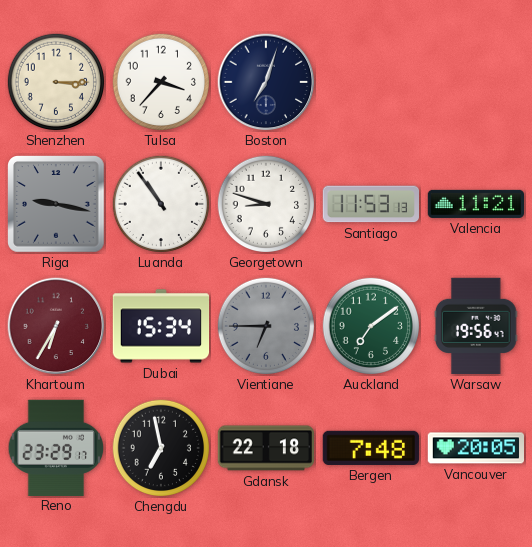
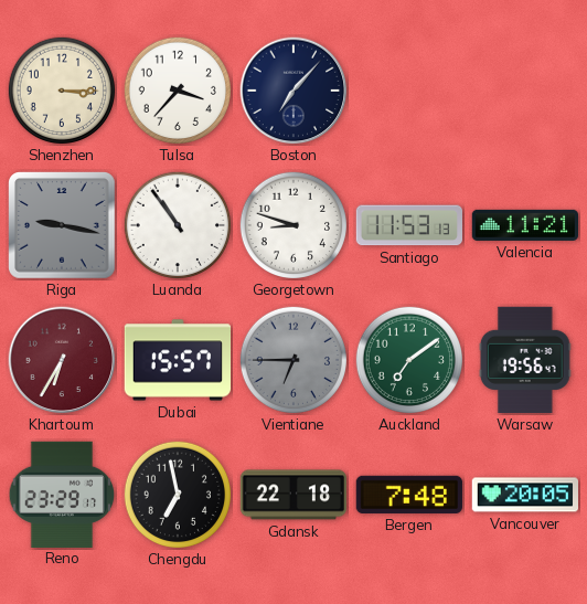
Boston: 7:03 -> 7:07
Dubai: 15:34 -> 15:57
